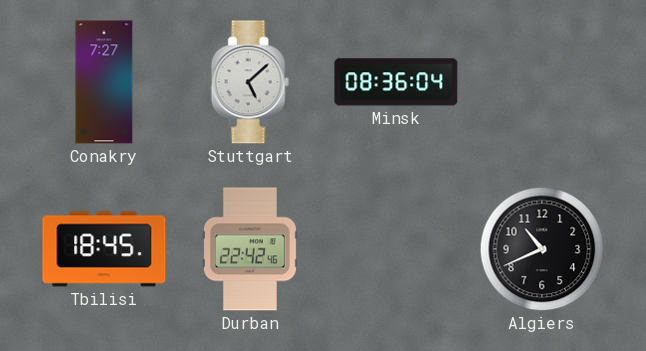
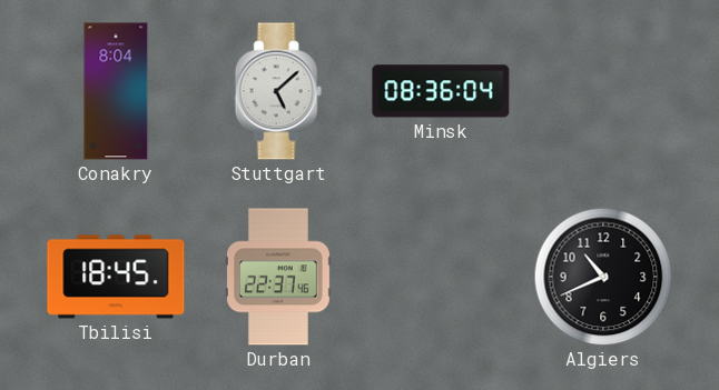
Conakry: 7:27 -> 8:04
Durban: 22:42 -> 22:37
